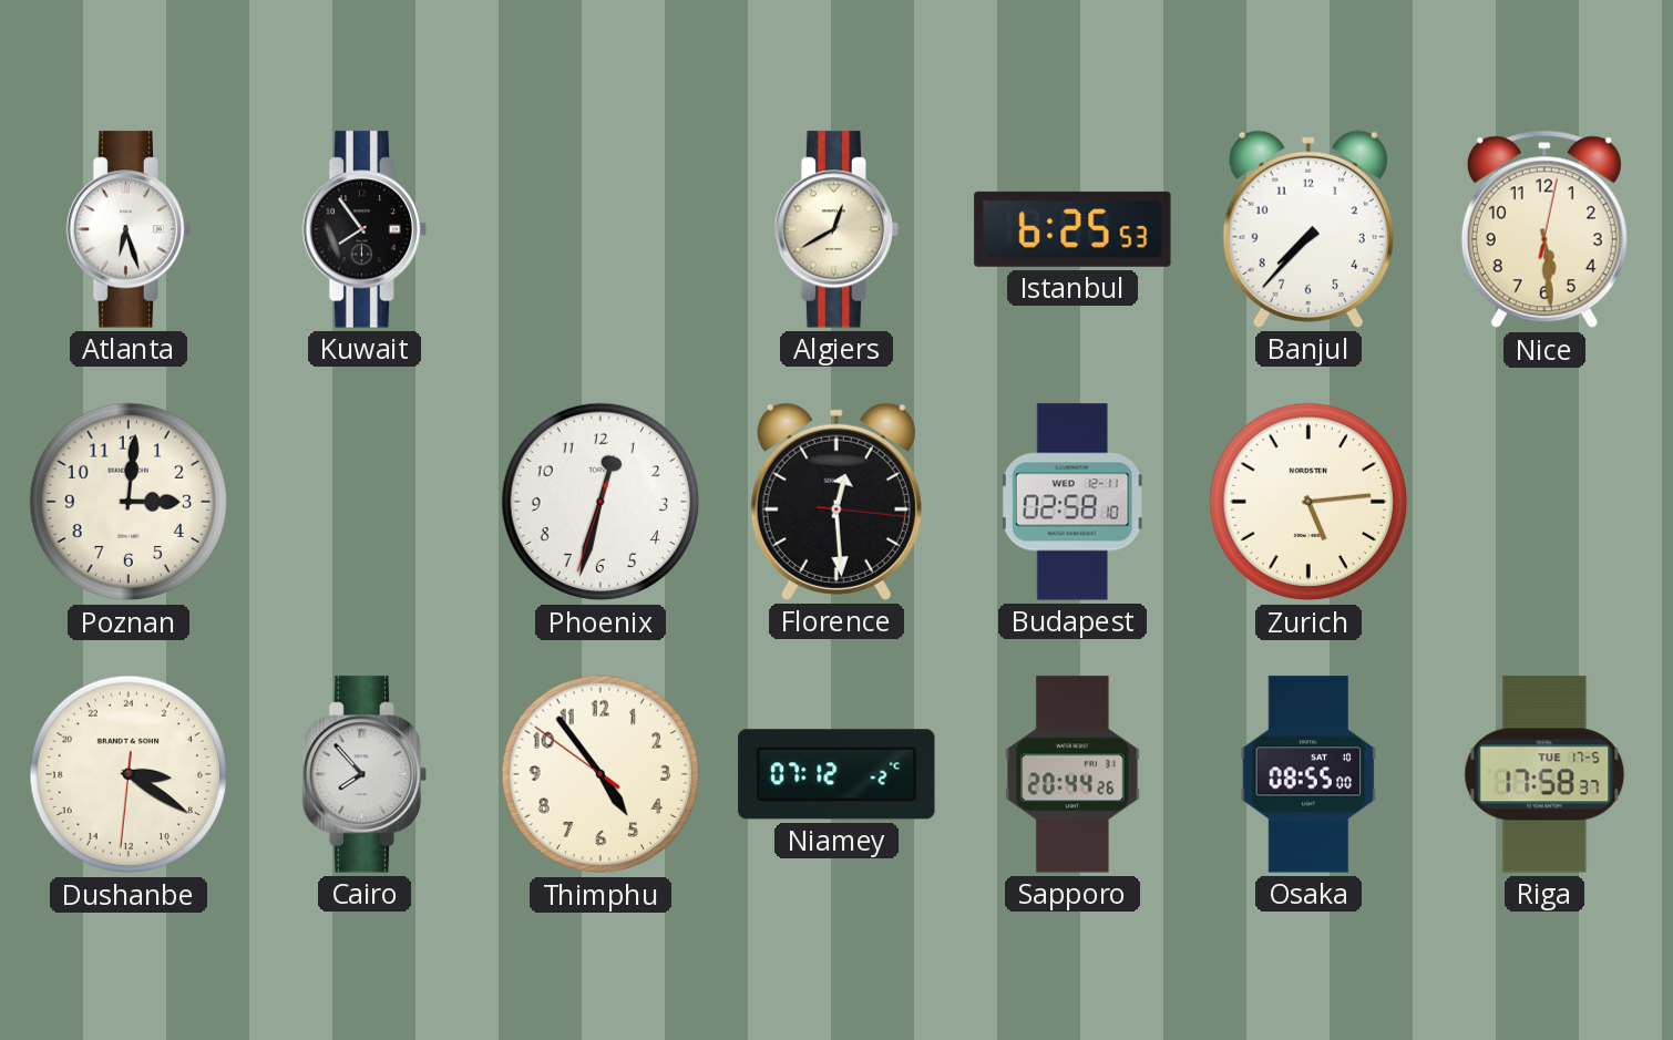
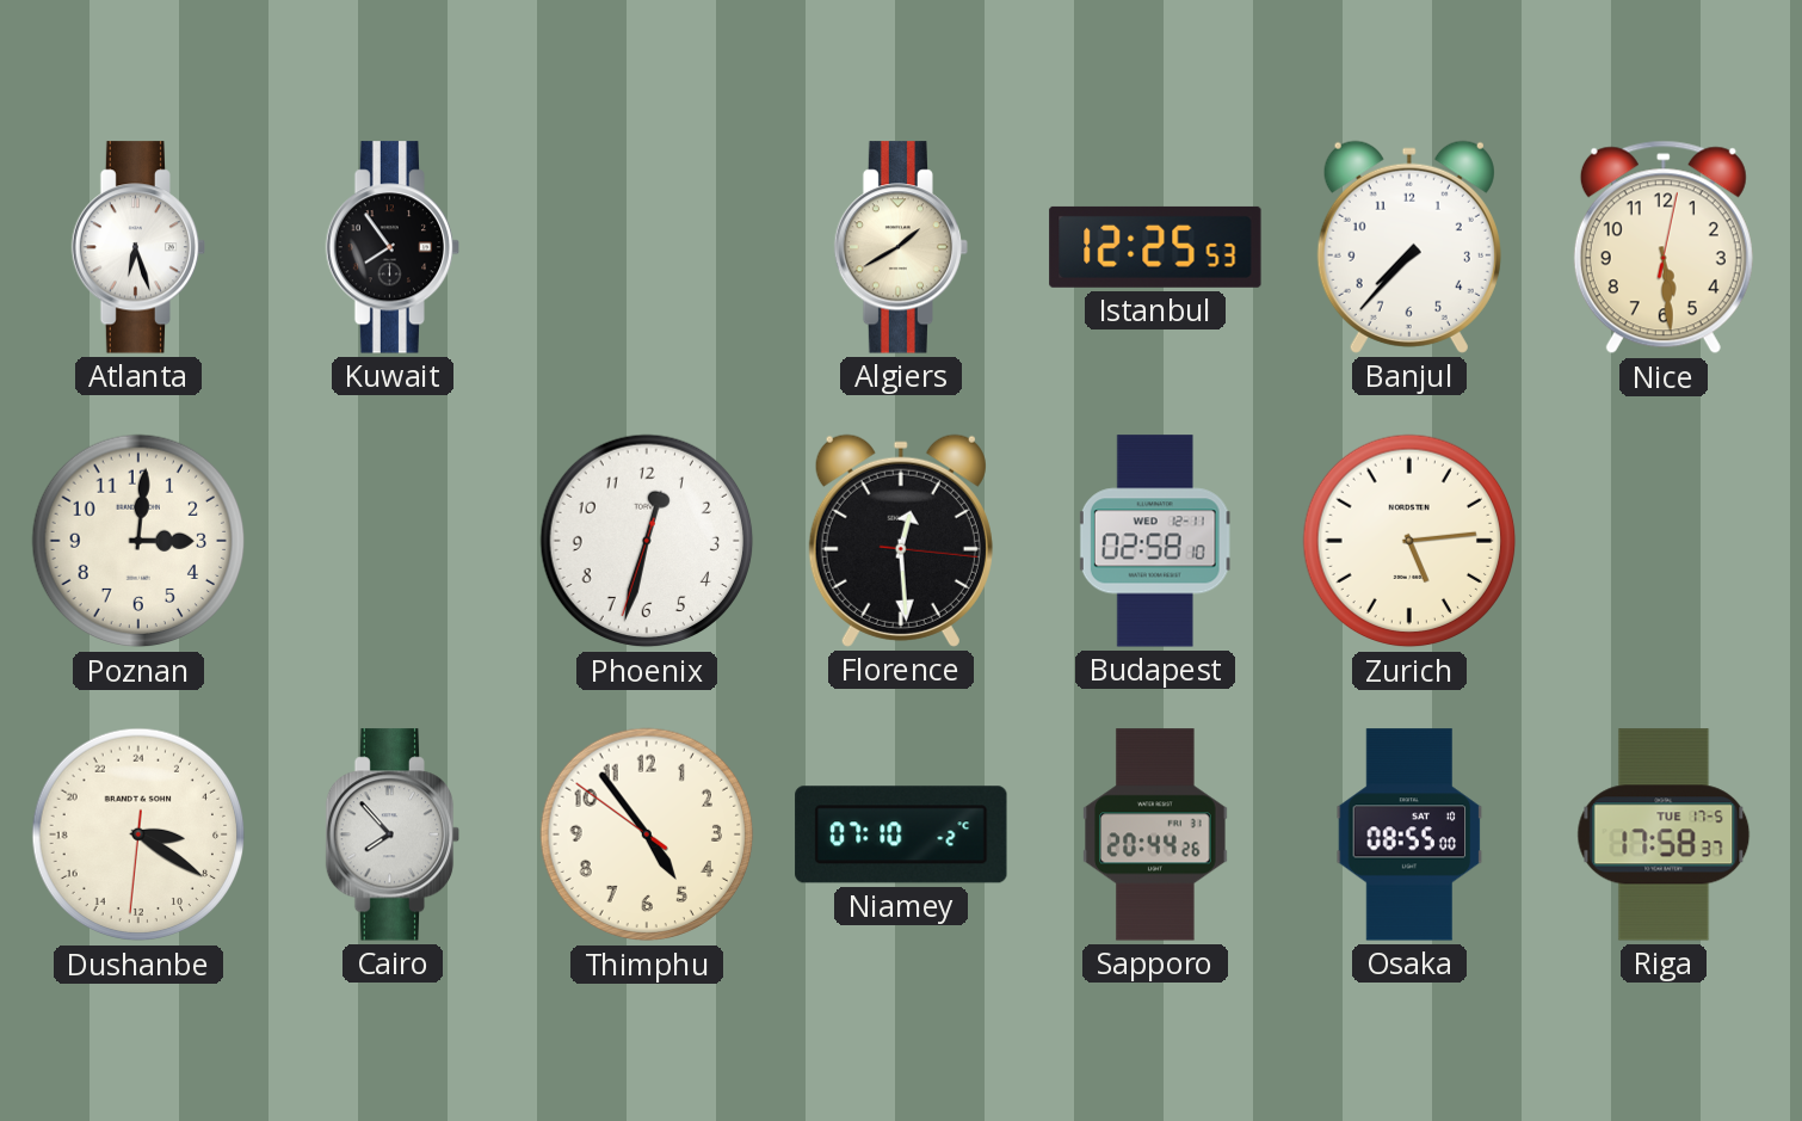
Algiers: 12:40 -> 1:40
Istanbul: 6:25 -> 12:25
Niamey: 07:12 -> 07:10
